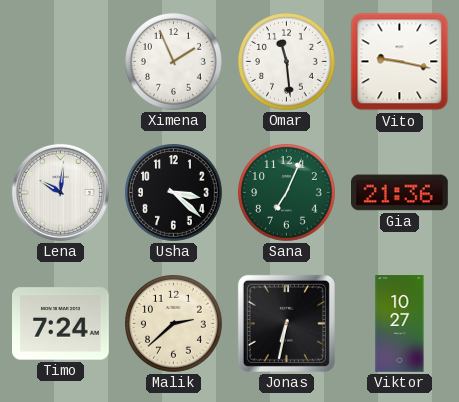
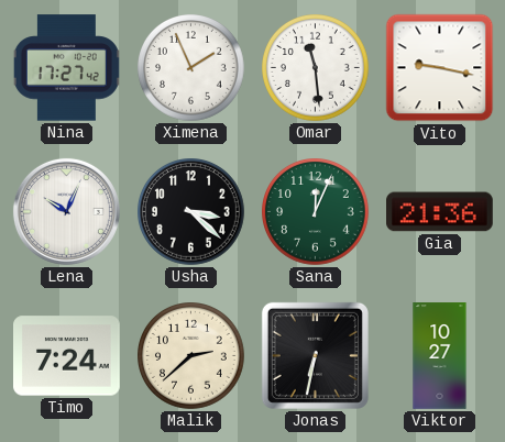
Nina: none -> 17:27
Lena: 10:01 -> 10:04
Sana: 7:04 -> 12:04
